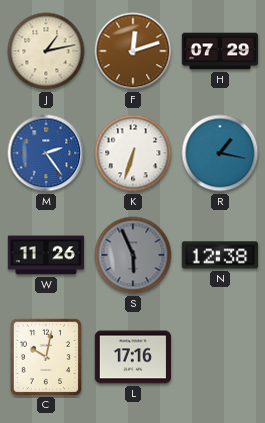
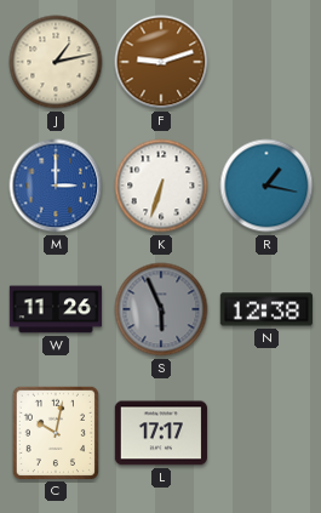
F: 12:12 -> 9:12
H: 07:29 -> none
M: 2:24 -> 3:00
L: 17:16 -> 17:17
